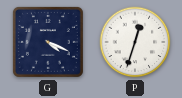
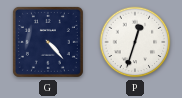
G: 4:19 -> 4:23
